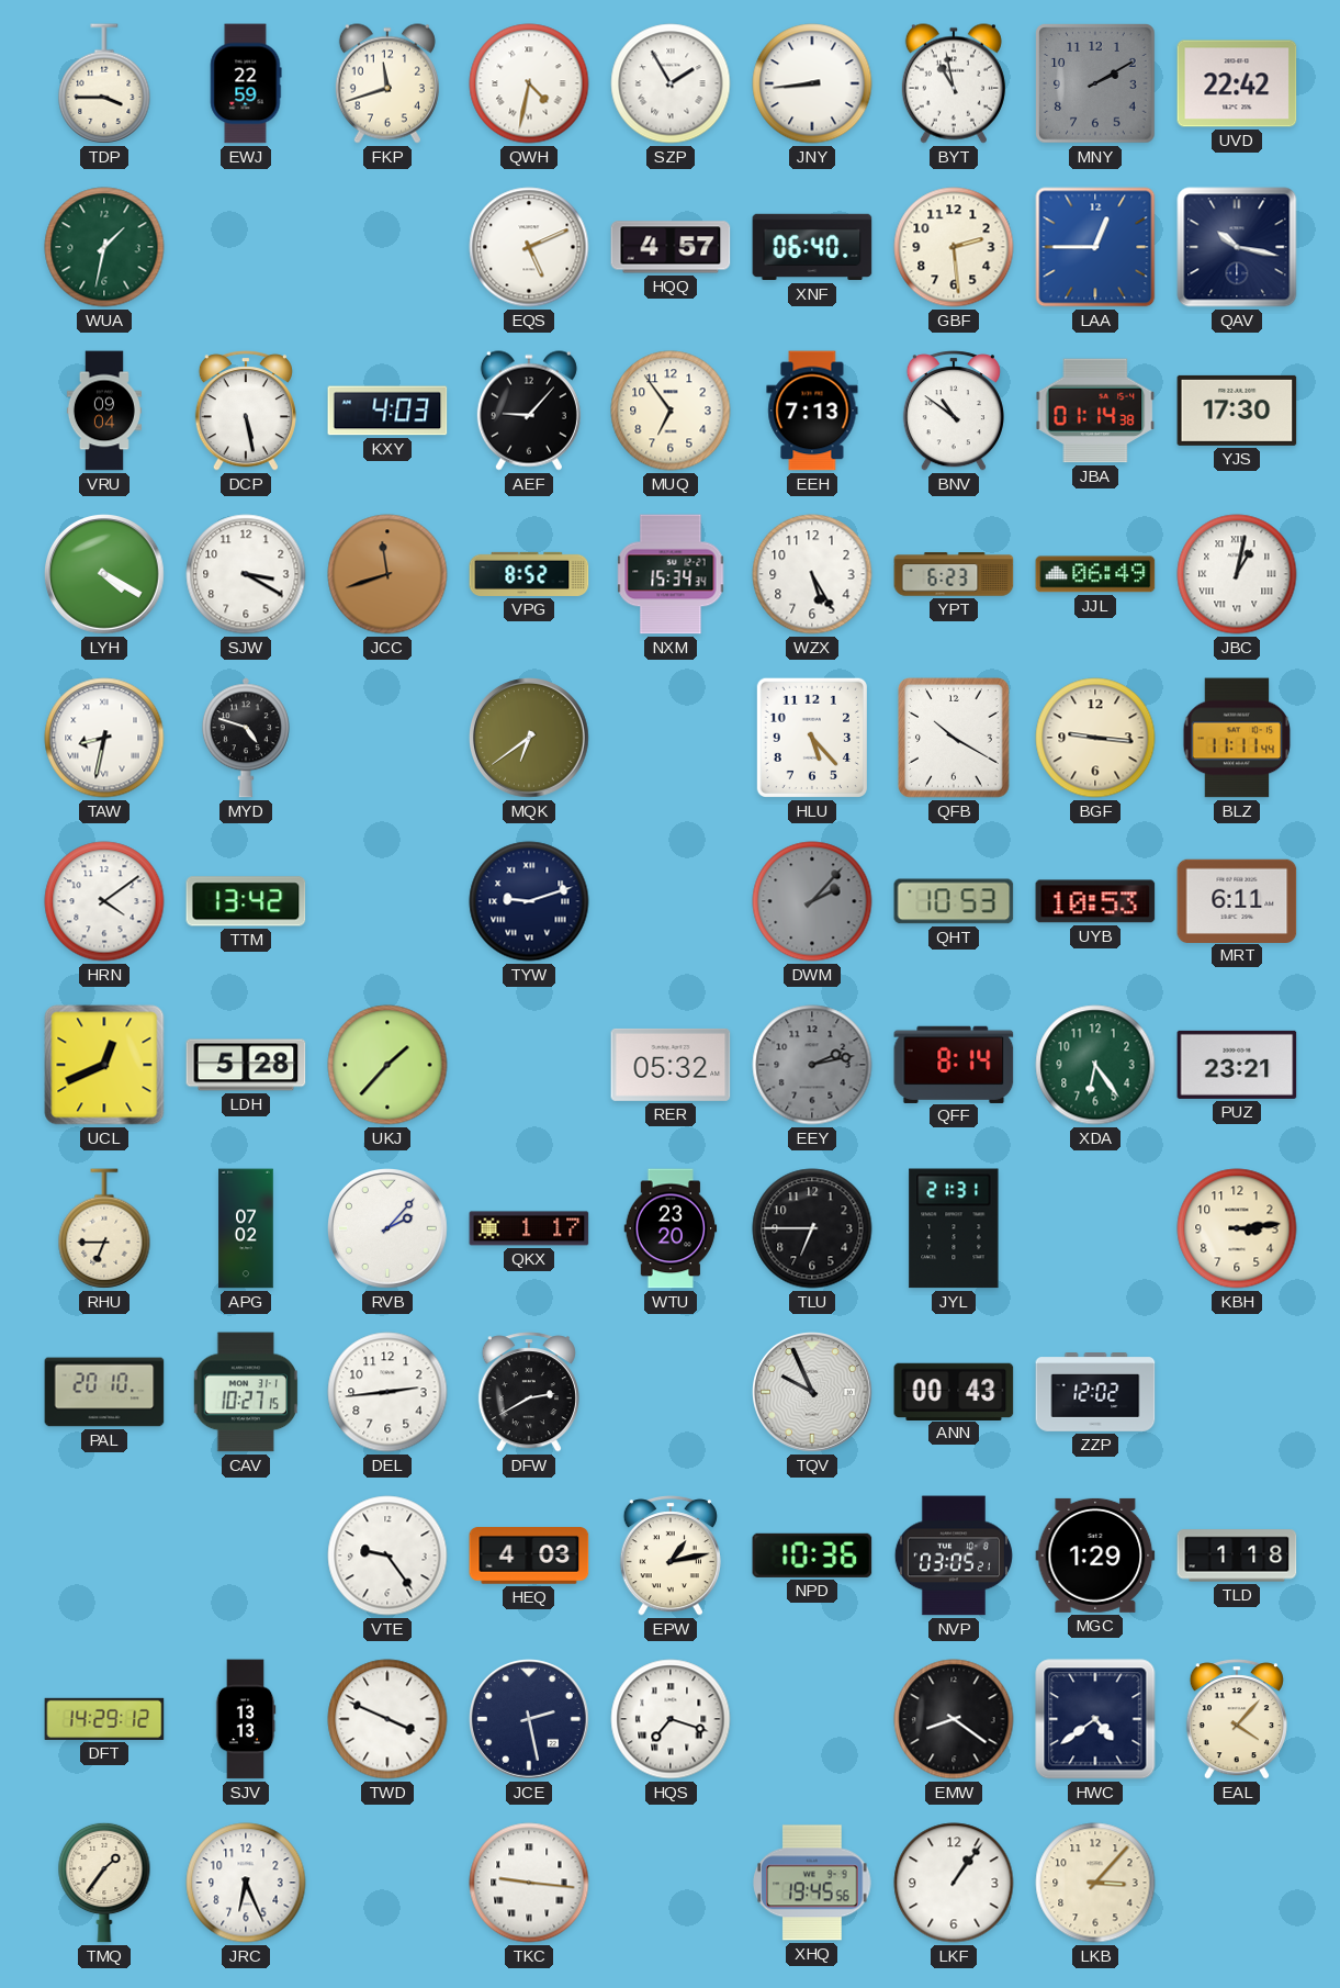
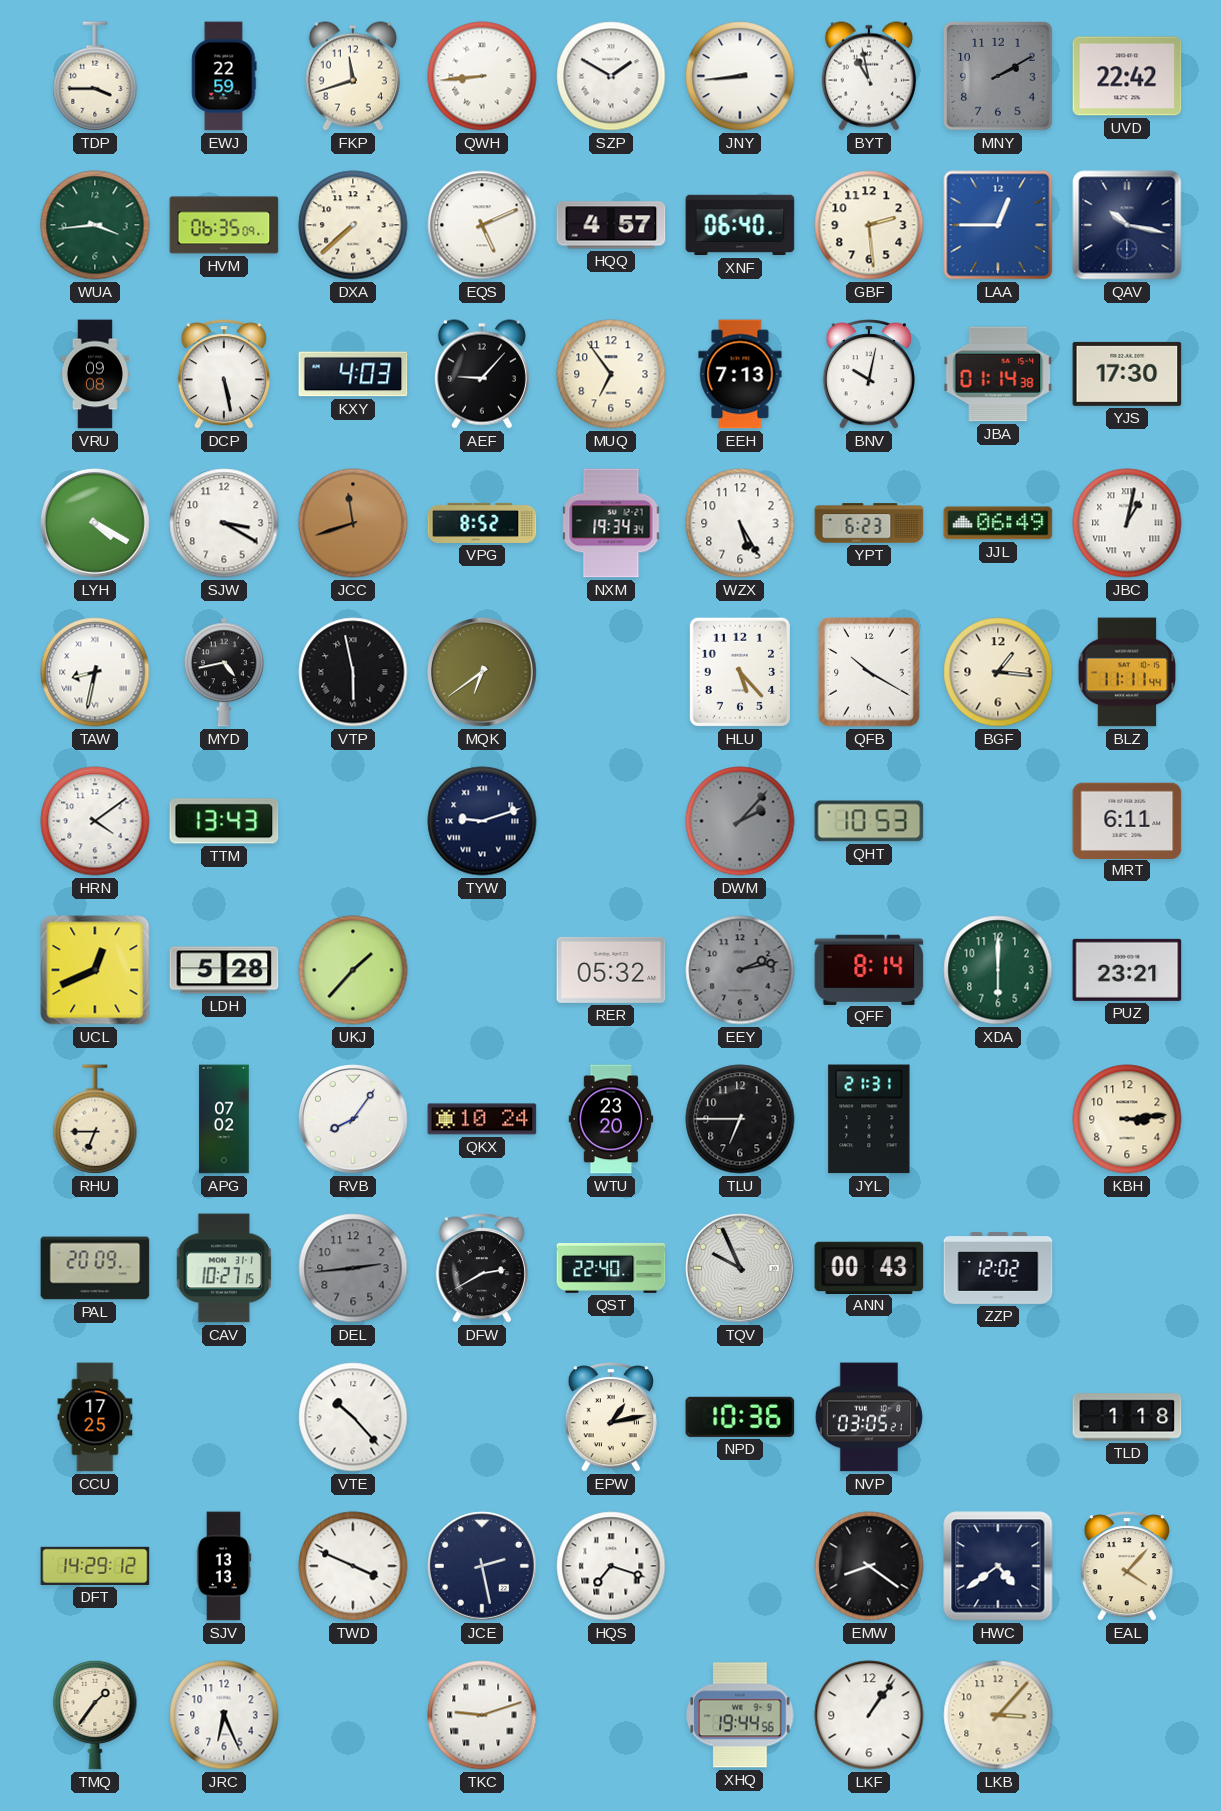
QWH: 4:32 -> 8:44
SZP: 1:55 -> 1:50
WUA: 1:32 -> 3:44
HVM: none -> 06:35
DXA: none -> 7:38
VRU: 09:04 -> 09:08
BNV: 10:51 -> 10:02
NXM: 15:34 -> 19:34
MYD: 4:48 -> 4:43
VTP: none -> 5:58
BGF: 9:16 -> 1:16
TTM: 13:42 -> 13:43
UYB: 10:53 -> none
XDA: 6:24 -> 6:00
RVB: 2:07 -> 8:06
QKX: 1:17 -> 10:24
PAL: 20:10 -> 20:09
DEL dial: white -> grey
QST: none -> 22:40
CCU: none -> 17:25
VTE: 9:24 -> 10:23
HEQ: 4:03 -> none
MGC: 1:29 -> none
TKC: 9:16 -> 9:12
XHQ: 19:45 -> 19:44
